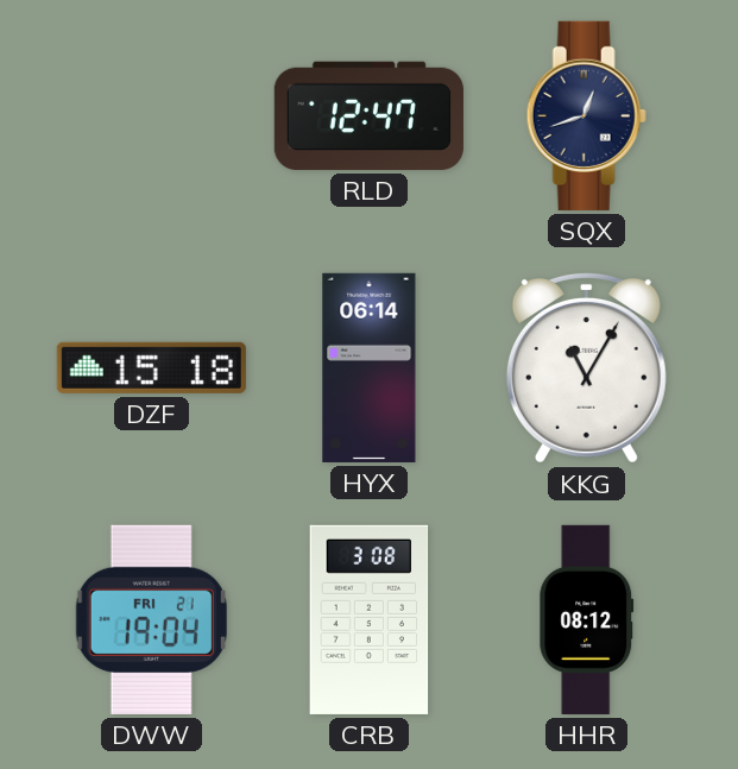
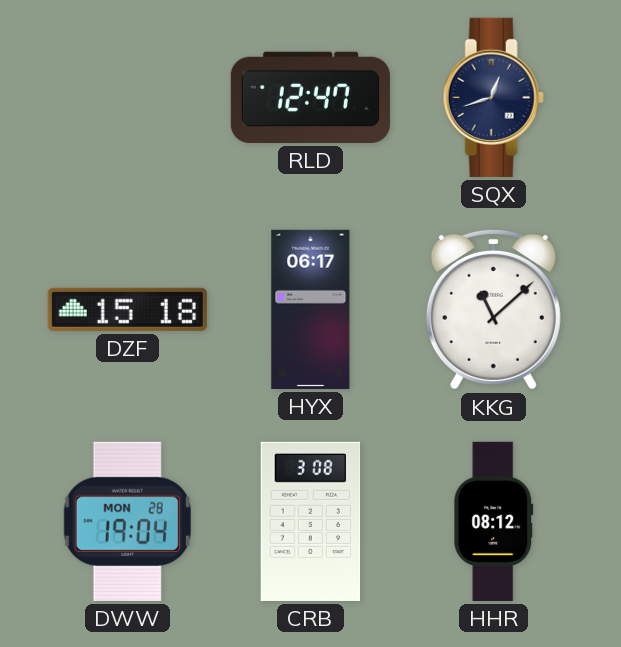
HYX: 06:14 -> 06:17
KKG: 11:05 -> 11:08
DWW date: FRI 21 -> MON 28
